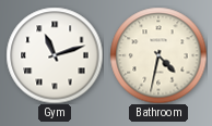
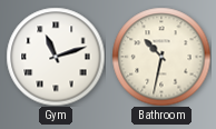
Bathroom: 4:32 -> 10:32
